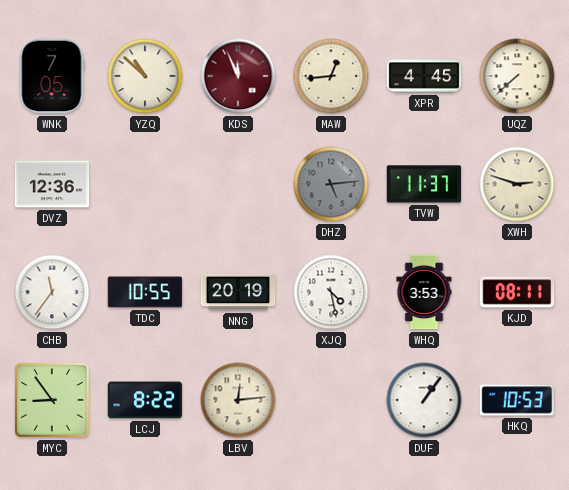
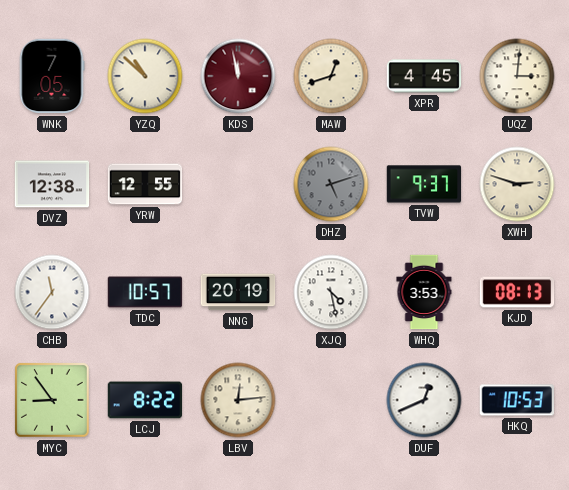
KDS: 11:56 -> 11:58
MAW: 12:44 -> 12:42
UQZ: 7:38 -> 3:01
DVZ: 12:36 -> 12:38
YRW: none -> 12:55
DHZ: 5:14 -> 5:12
TVW: 11:37 -> 9:37
TDC: 10:55 -> 10:57
KJD: 08:11 -> 08:13
DUF: 1:06 -> 12:41
